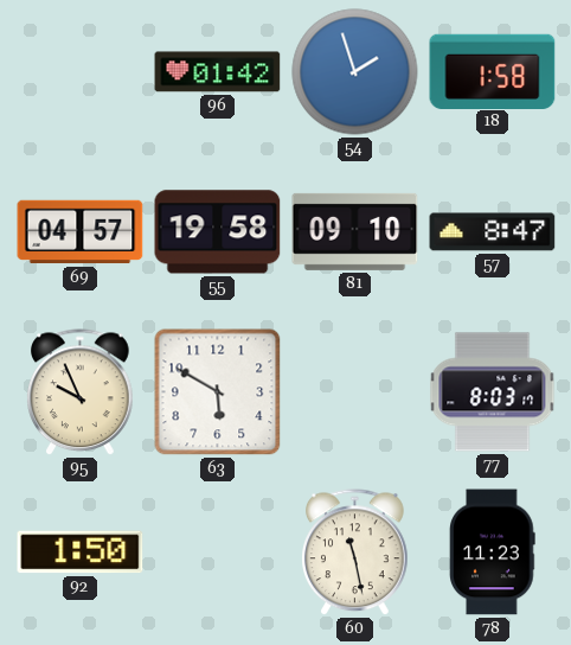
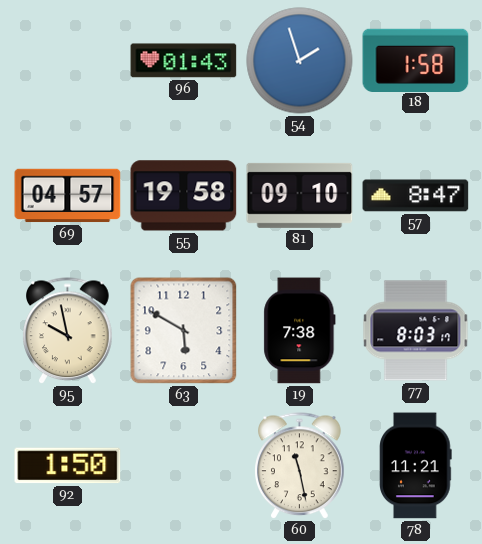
96: 01:42 -> 01:43
95: 9:56 -> 9:58
19: none -> 7:38
78: 11:23 -> 11:21
